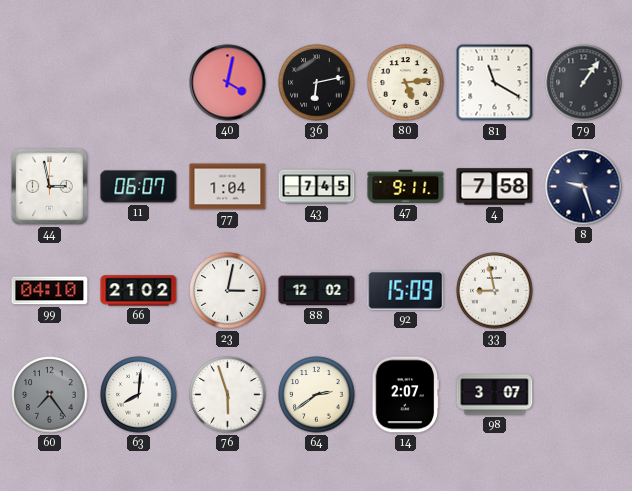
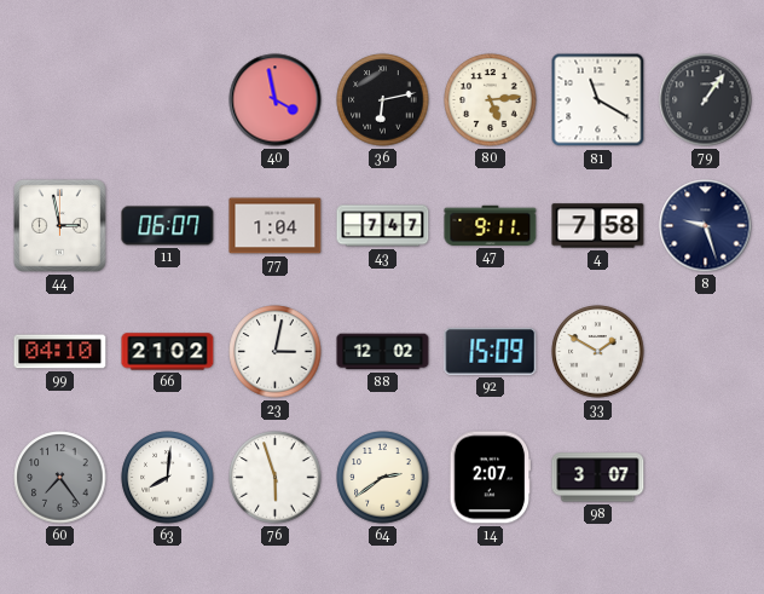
40: 4:02 -> 3:58
43: 7:45 -> 7:47
33: 8:58 -> 1:50
